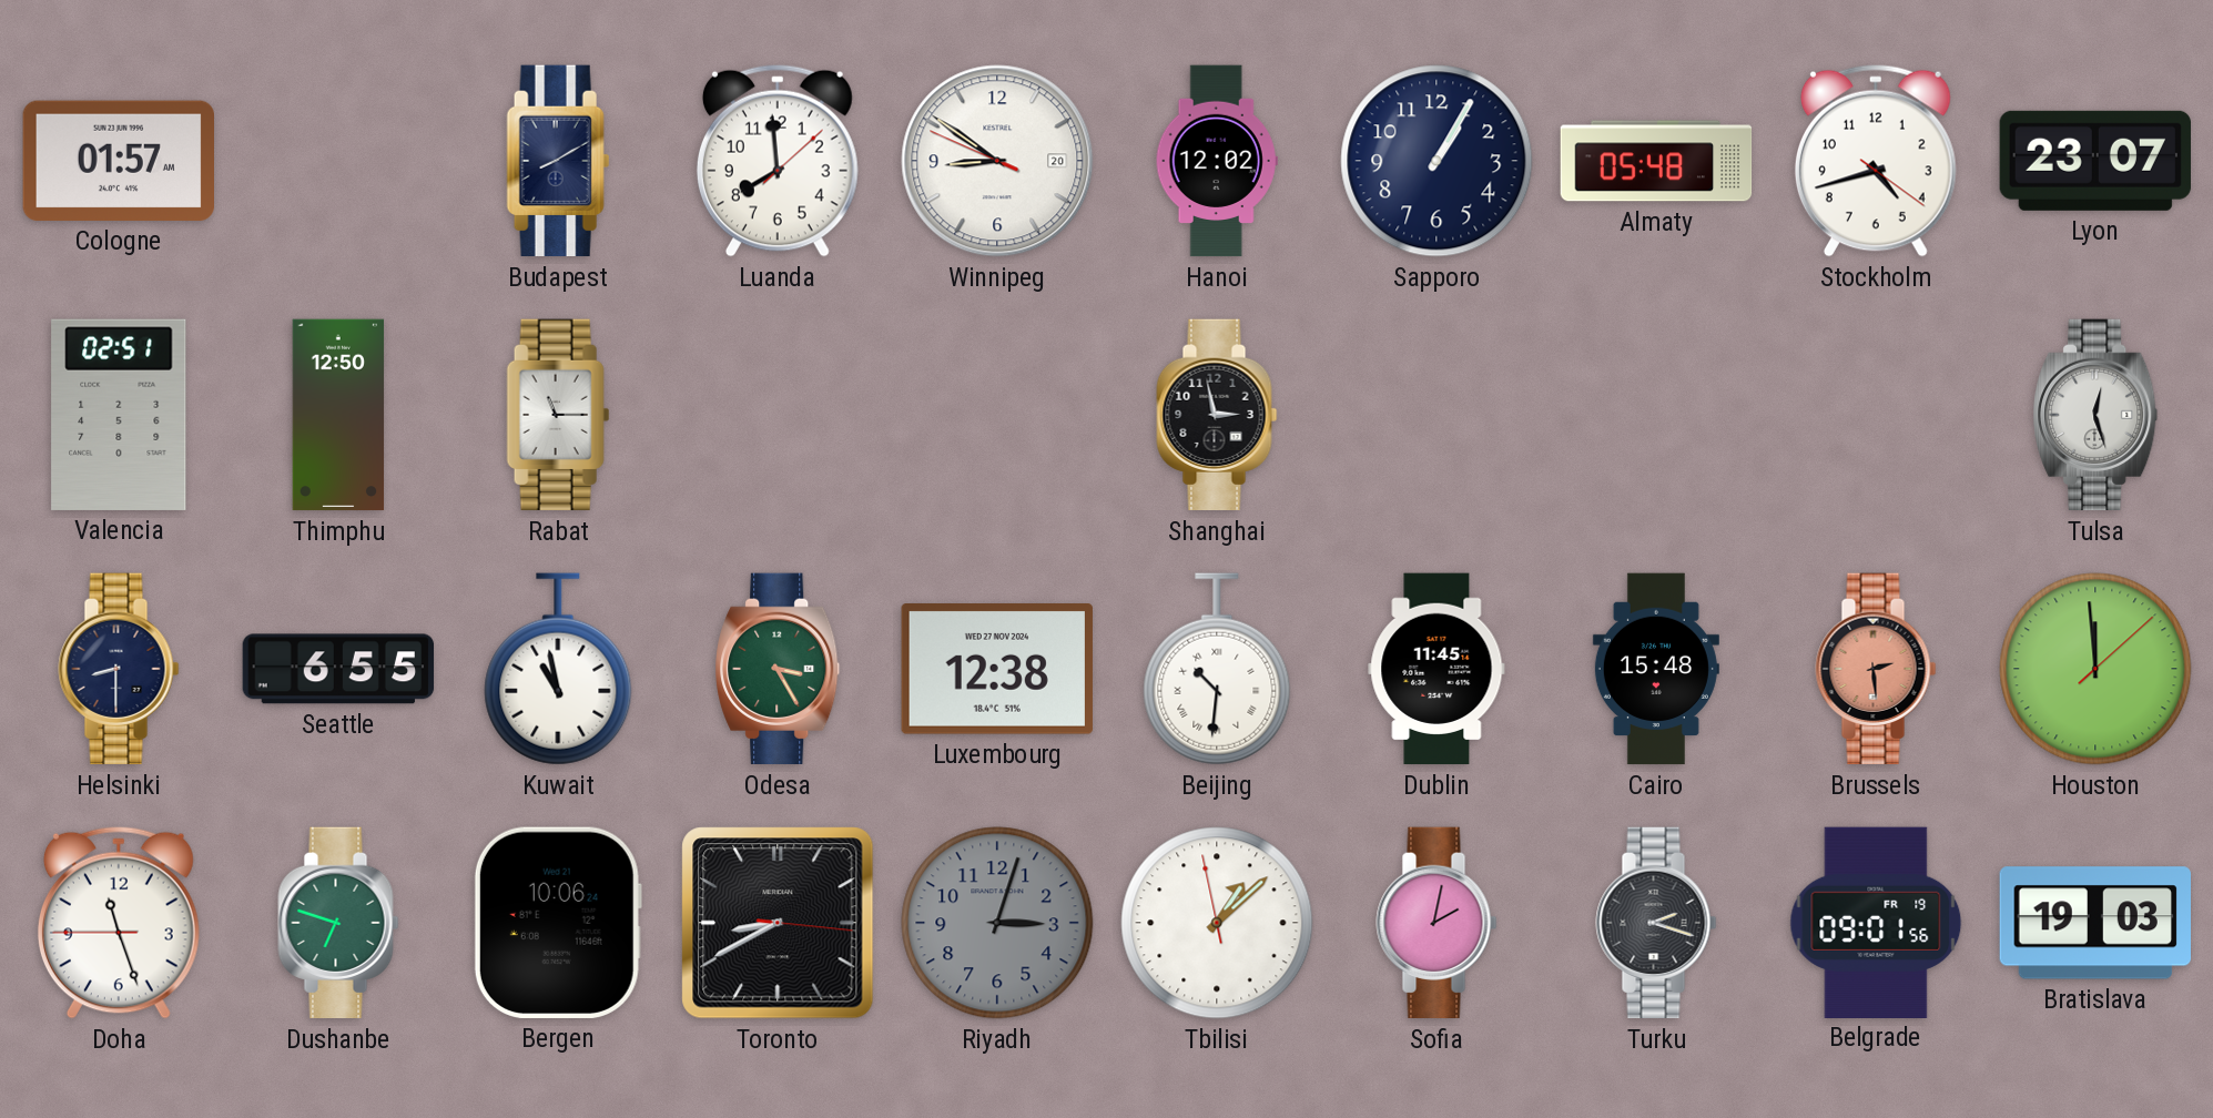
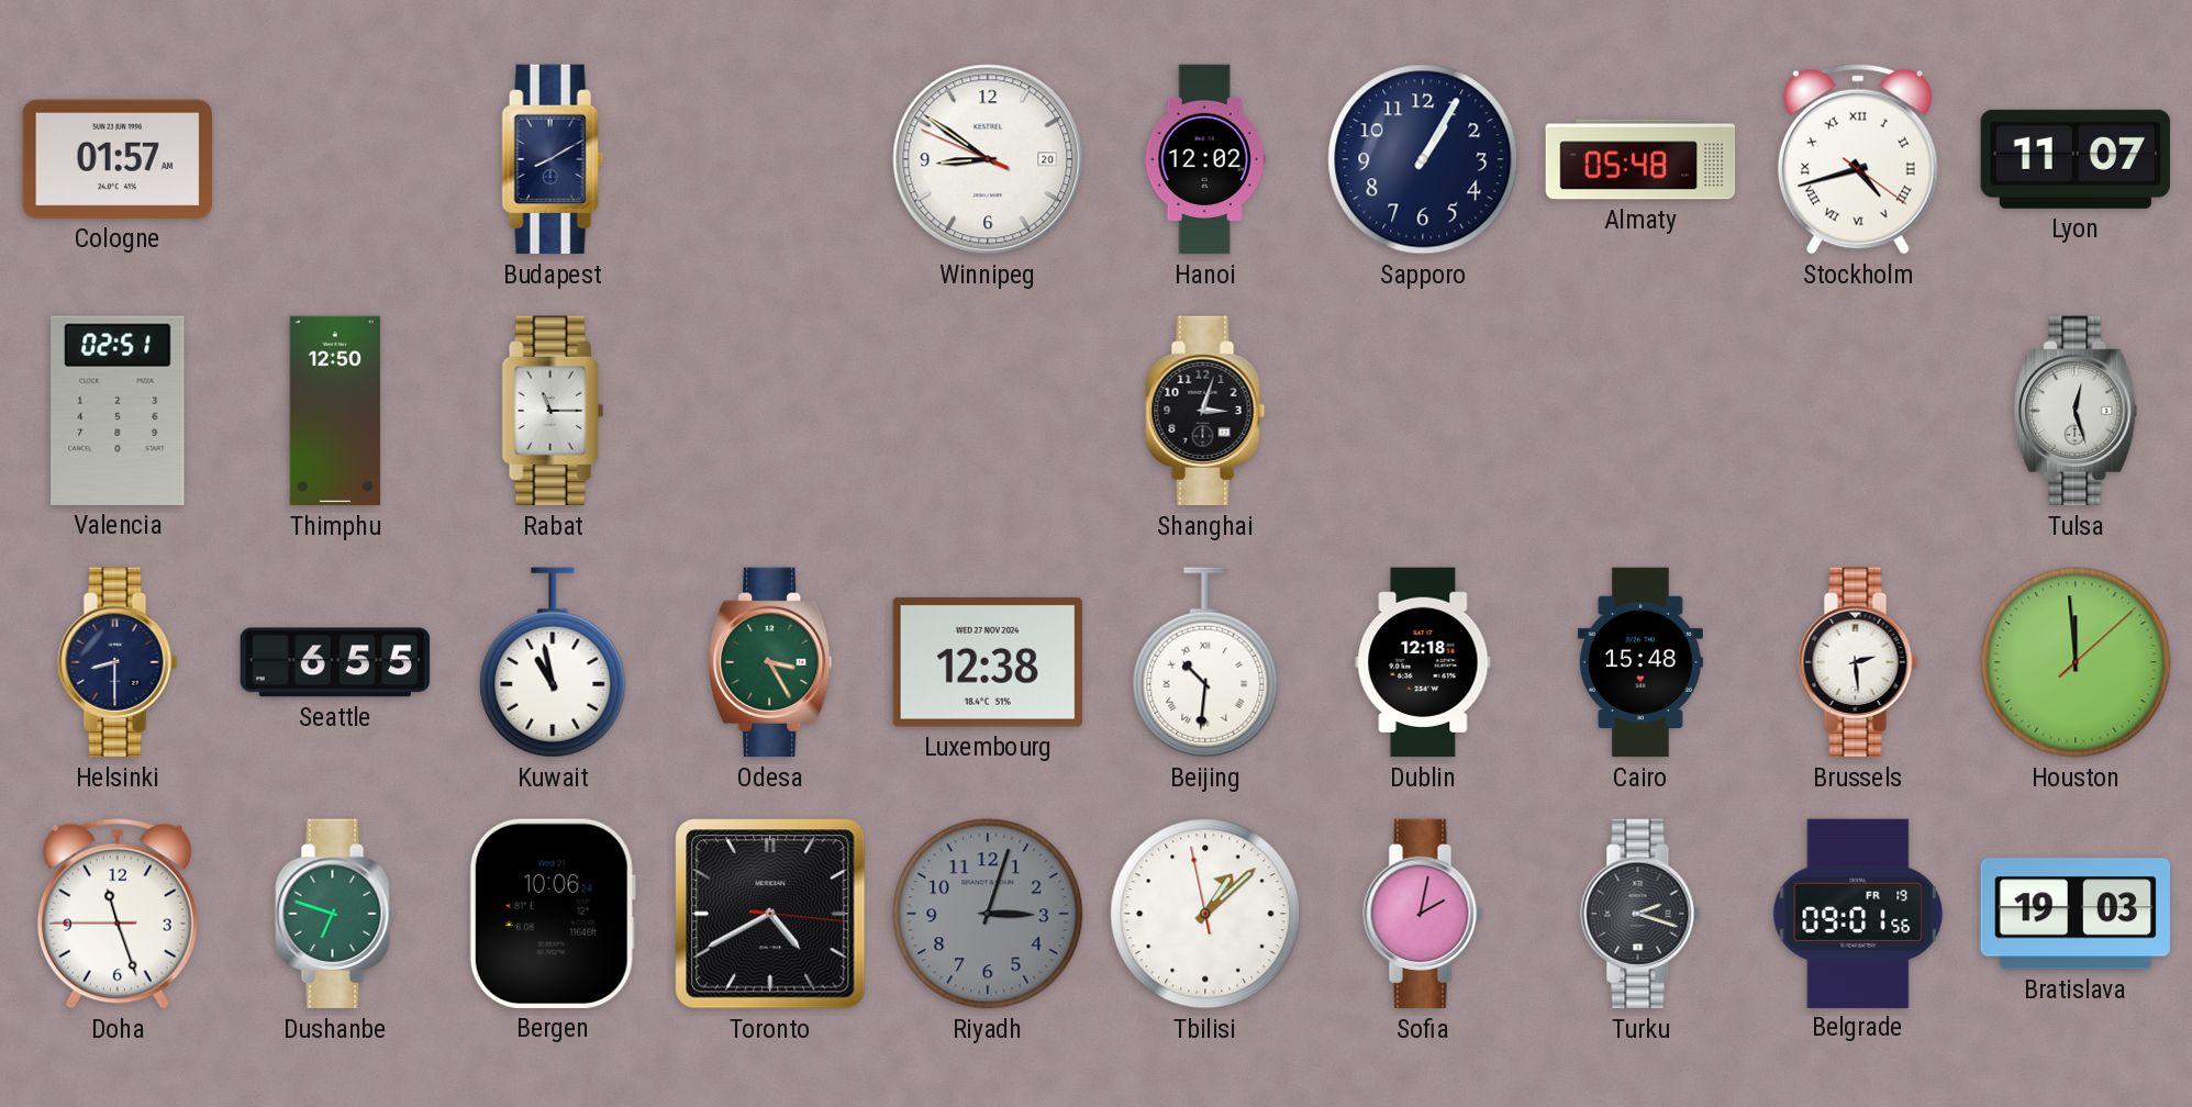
Luanda: 7:59 -> none
Stockholm numerals: Arabic -> Roman
Lyon: 23:07 -> 11:07
Shanghai: 2:58 -> 3:03
Dublin: 11:45 -> 12:18
Brussels dial: salmon -> white
Toronto: 8:40 -> 4:40
